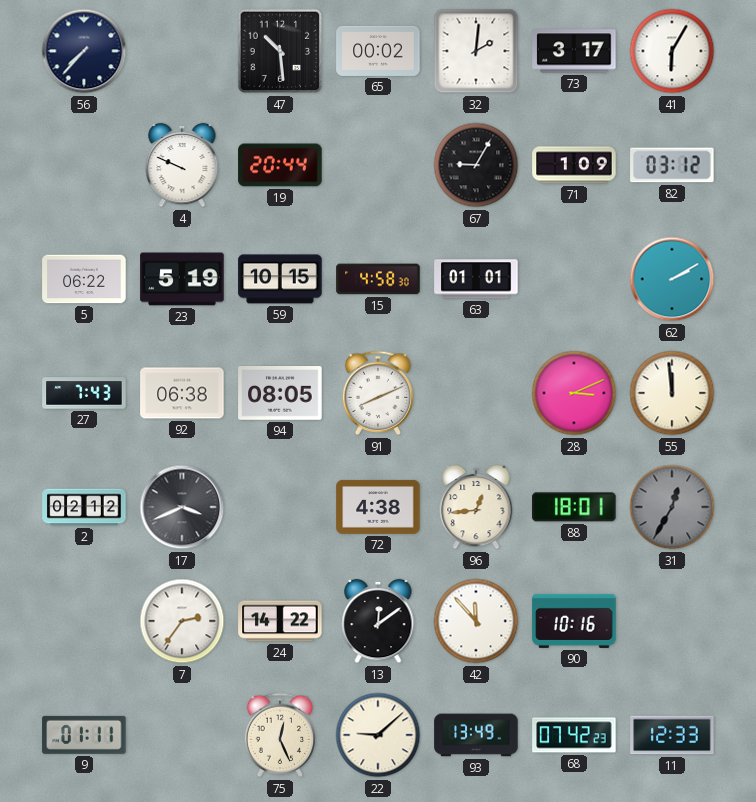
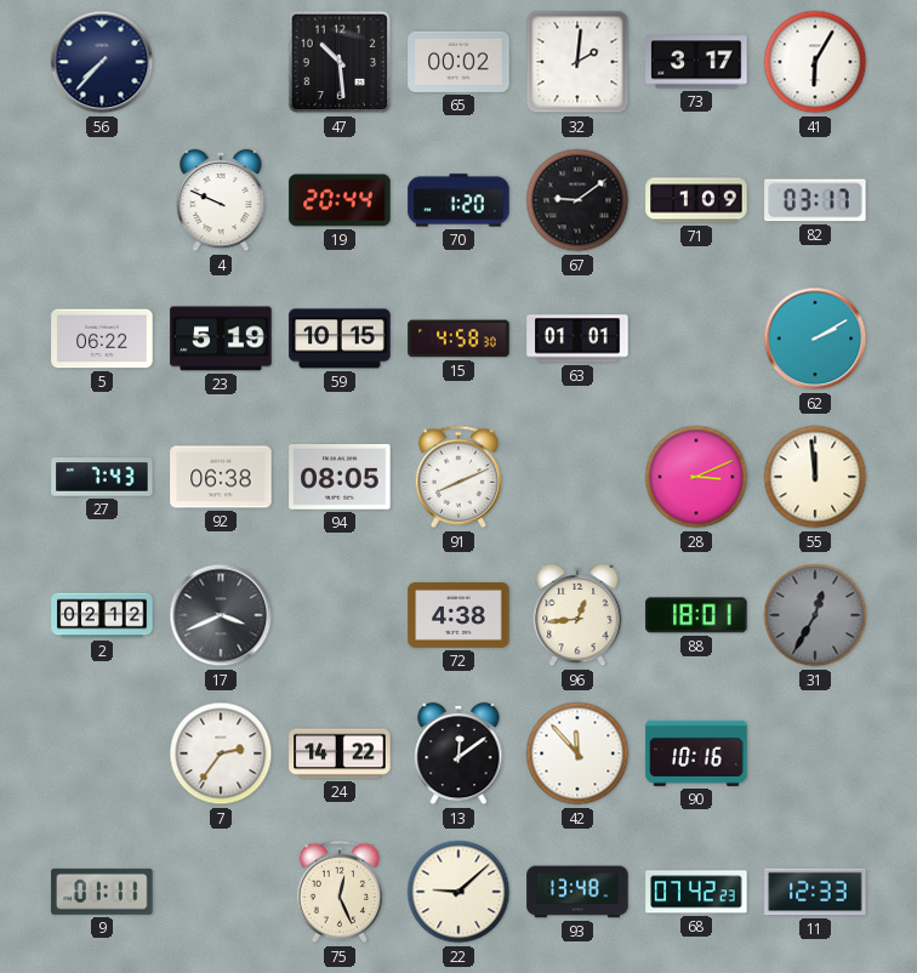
70: none -> 1:20
67: 9:05 -> 9:09
82: 03:12 -> 03:17
93: 13:49 -> 13:48
